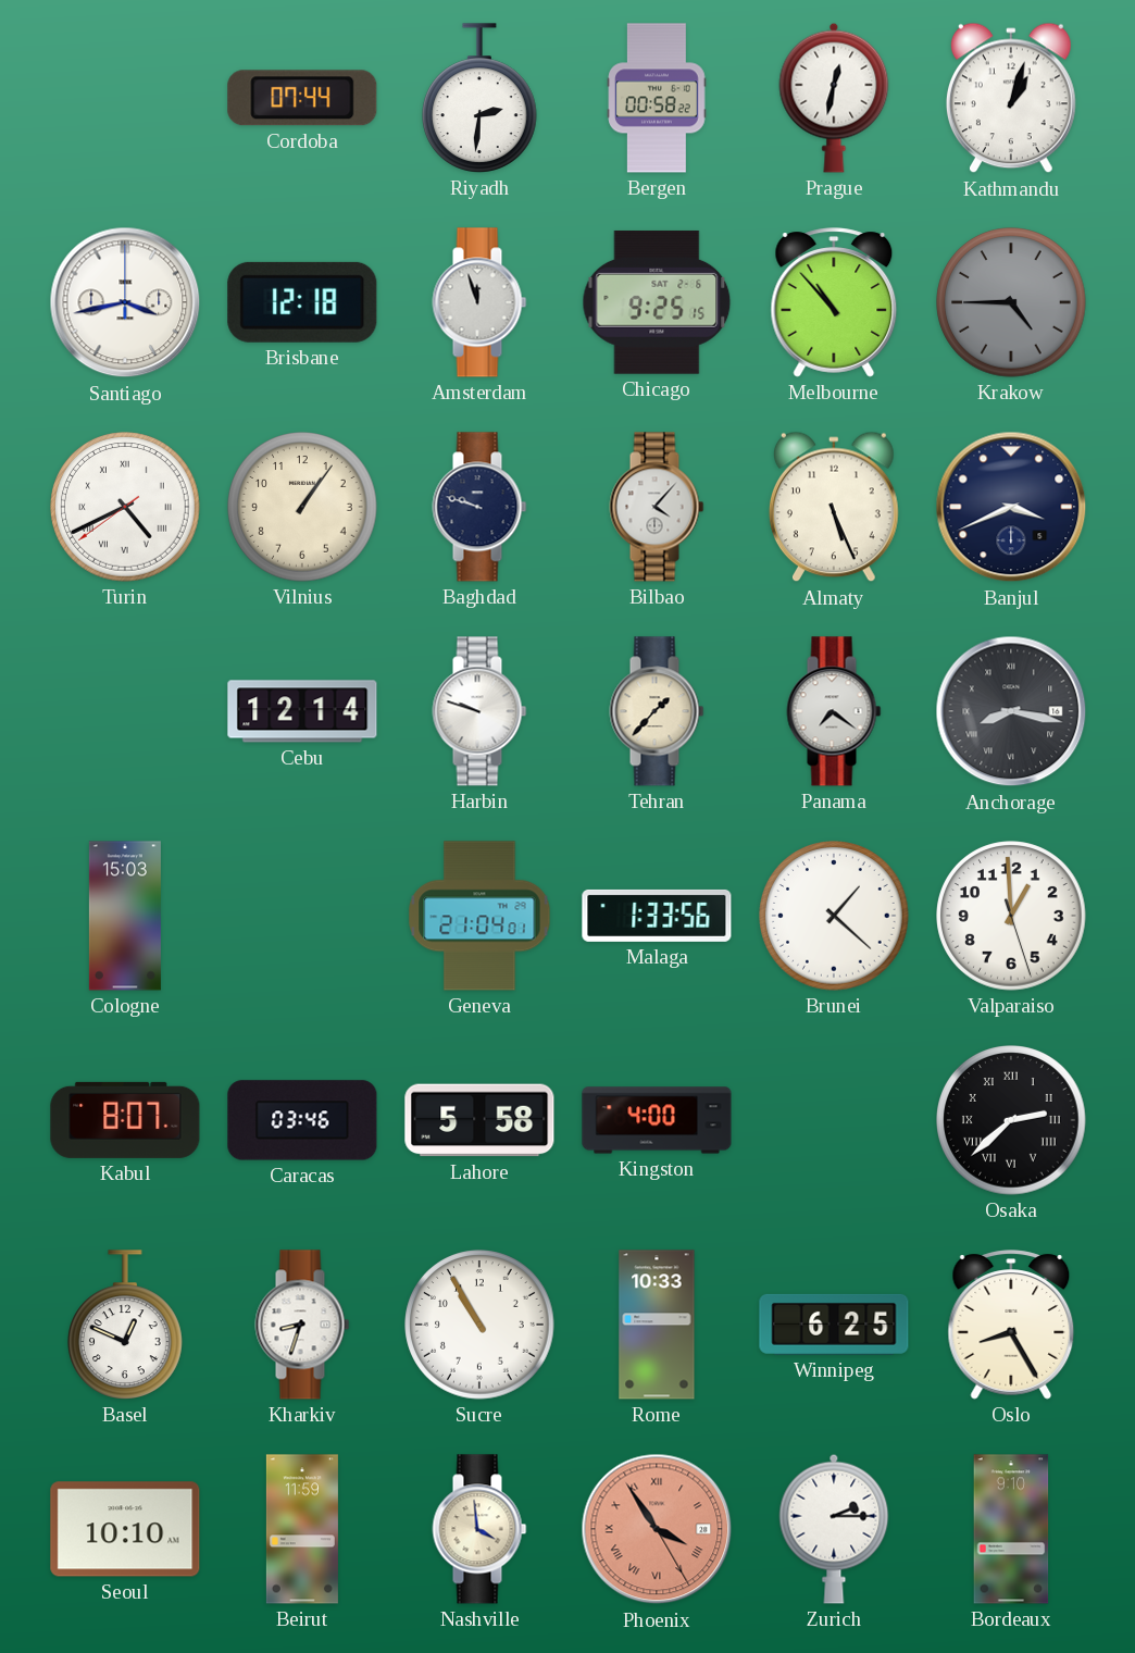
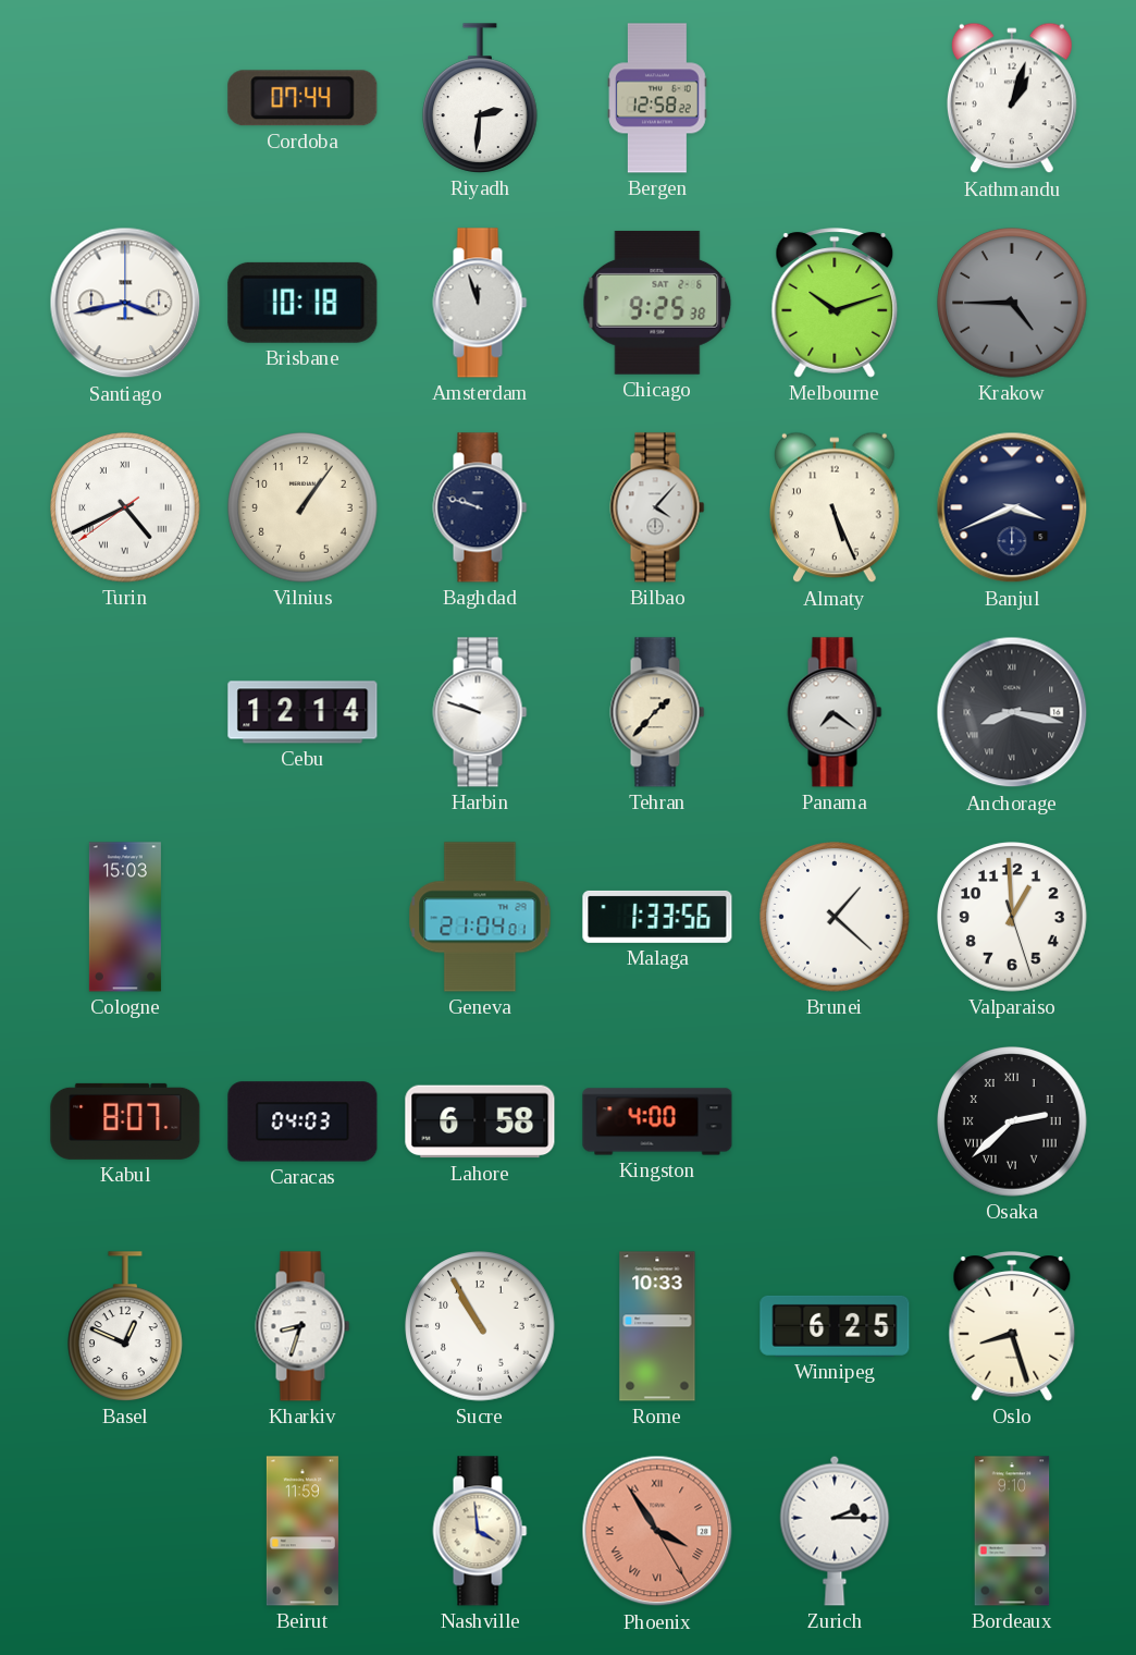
Bergen: 00:58 -> 12:58
Prague: 12:32 -> none
Brisbane: 12:18 -> 10:18
Chicago: 9:25:15 -> 9:25:38
Melbourne: 10:53 -> 10:12
Caracas: 03:46 -> 04:03
Lahore: 5:58 -> 6:58
Oslo: 8:25 -> 8:27
Seoul: 10:10 -> none
